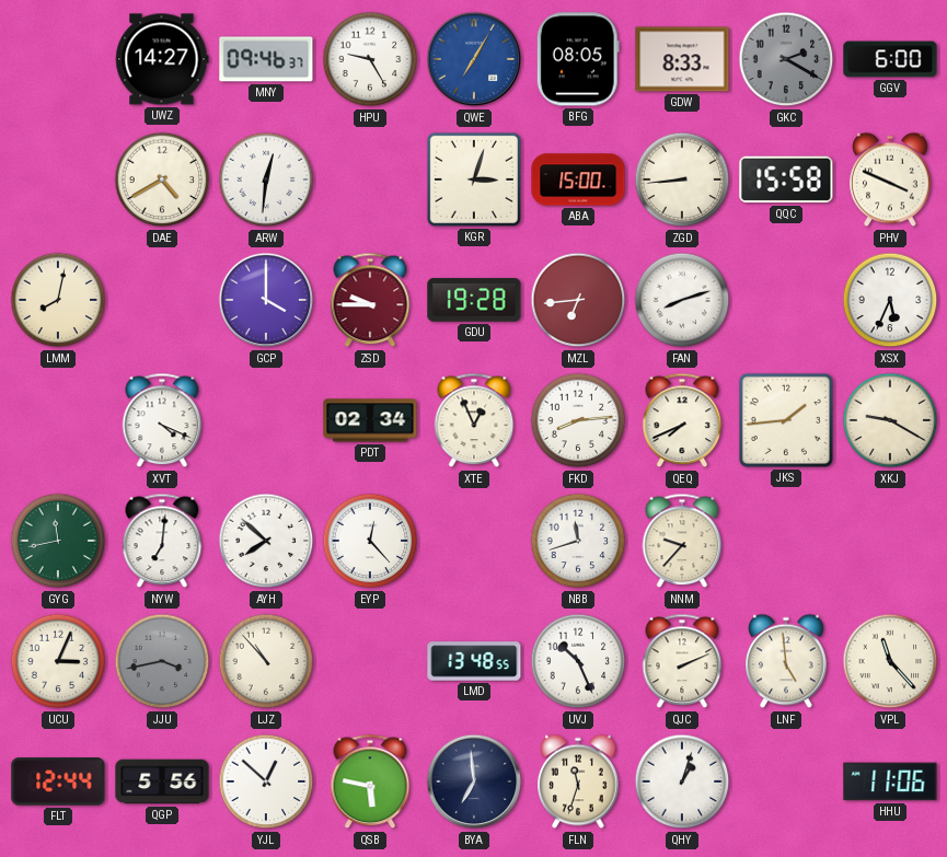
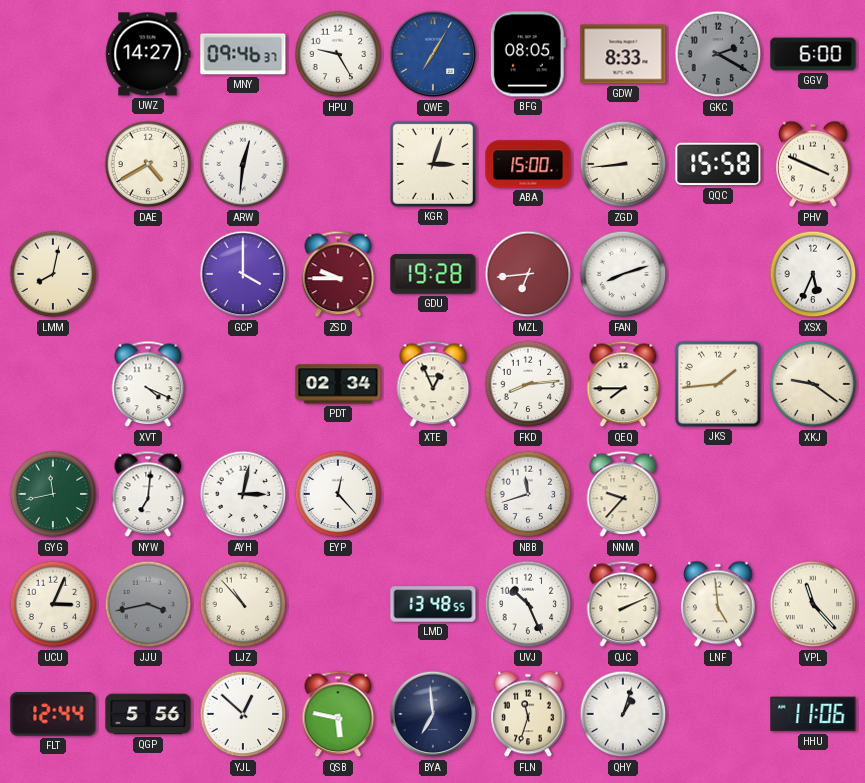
QEQ: 7:41 -> 7:45
XKJ: 9:20 -> 9:21
AYH: 7:52 -> 3:02
